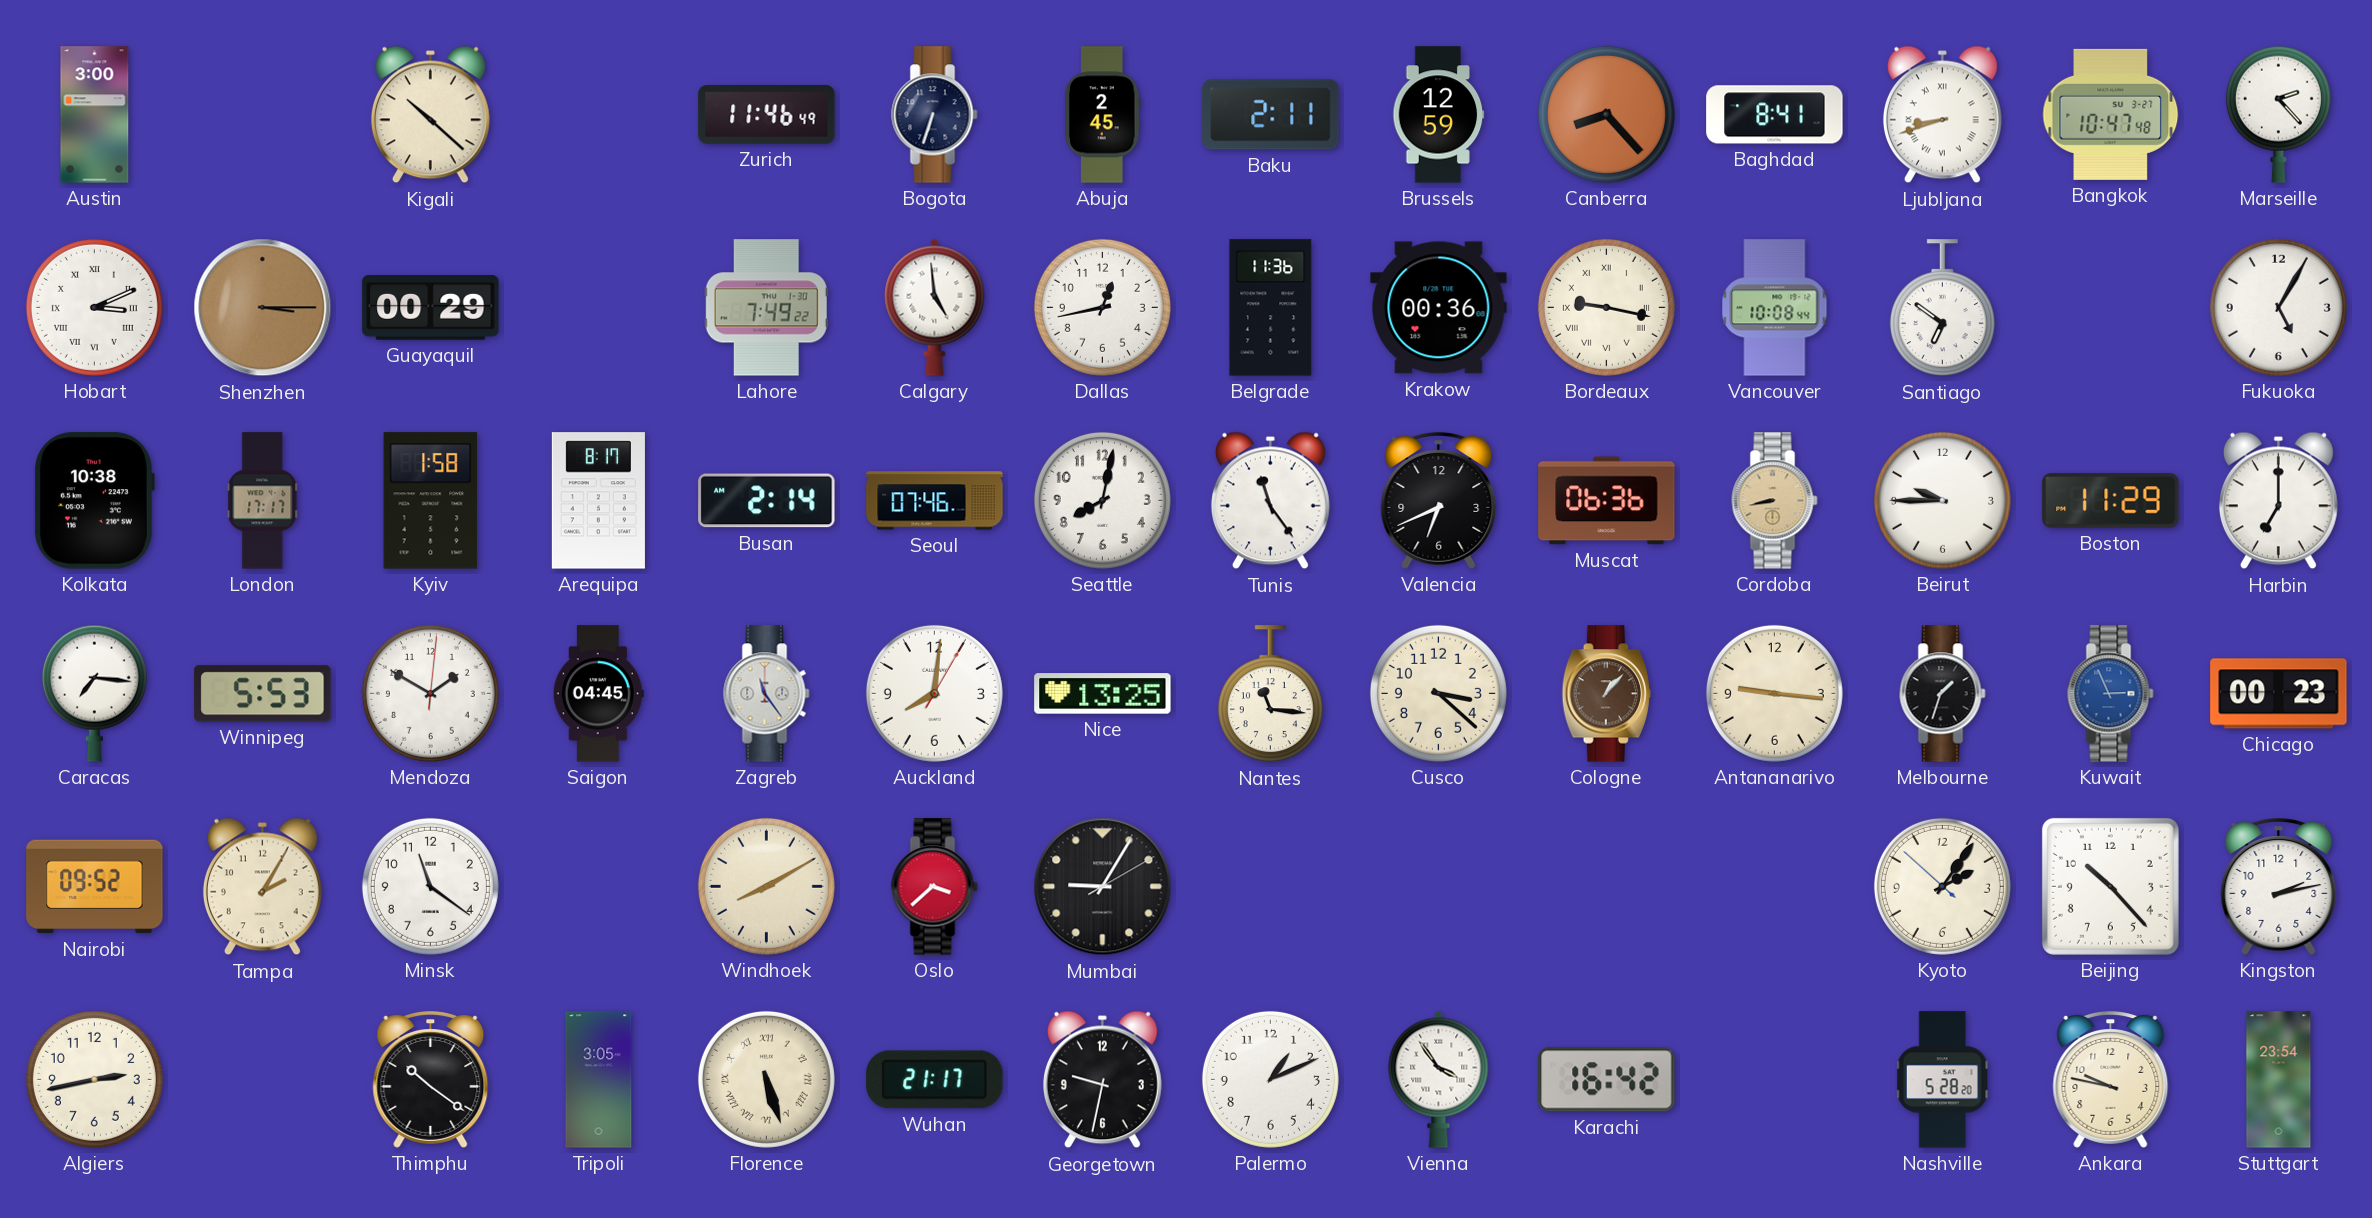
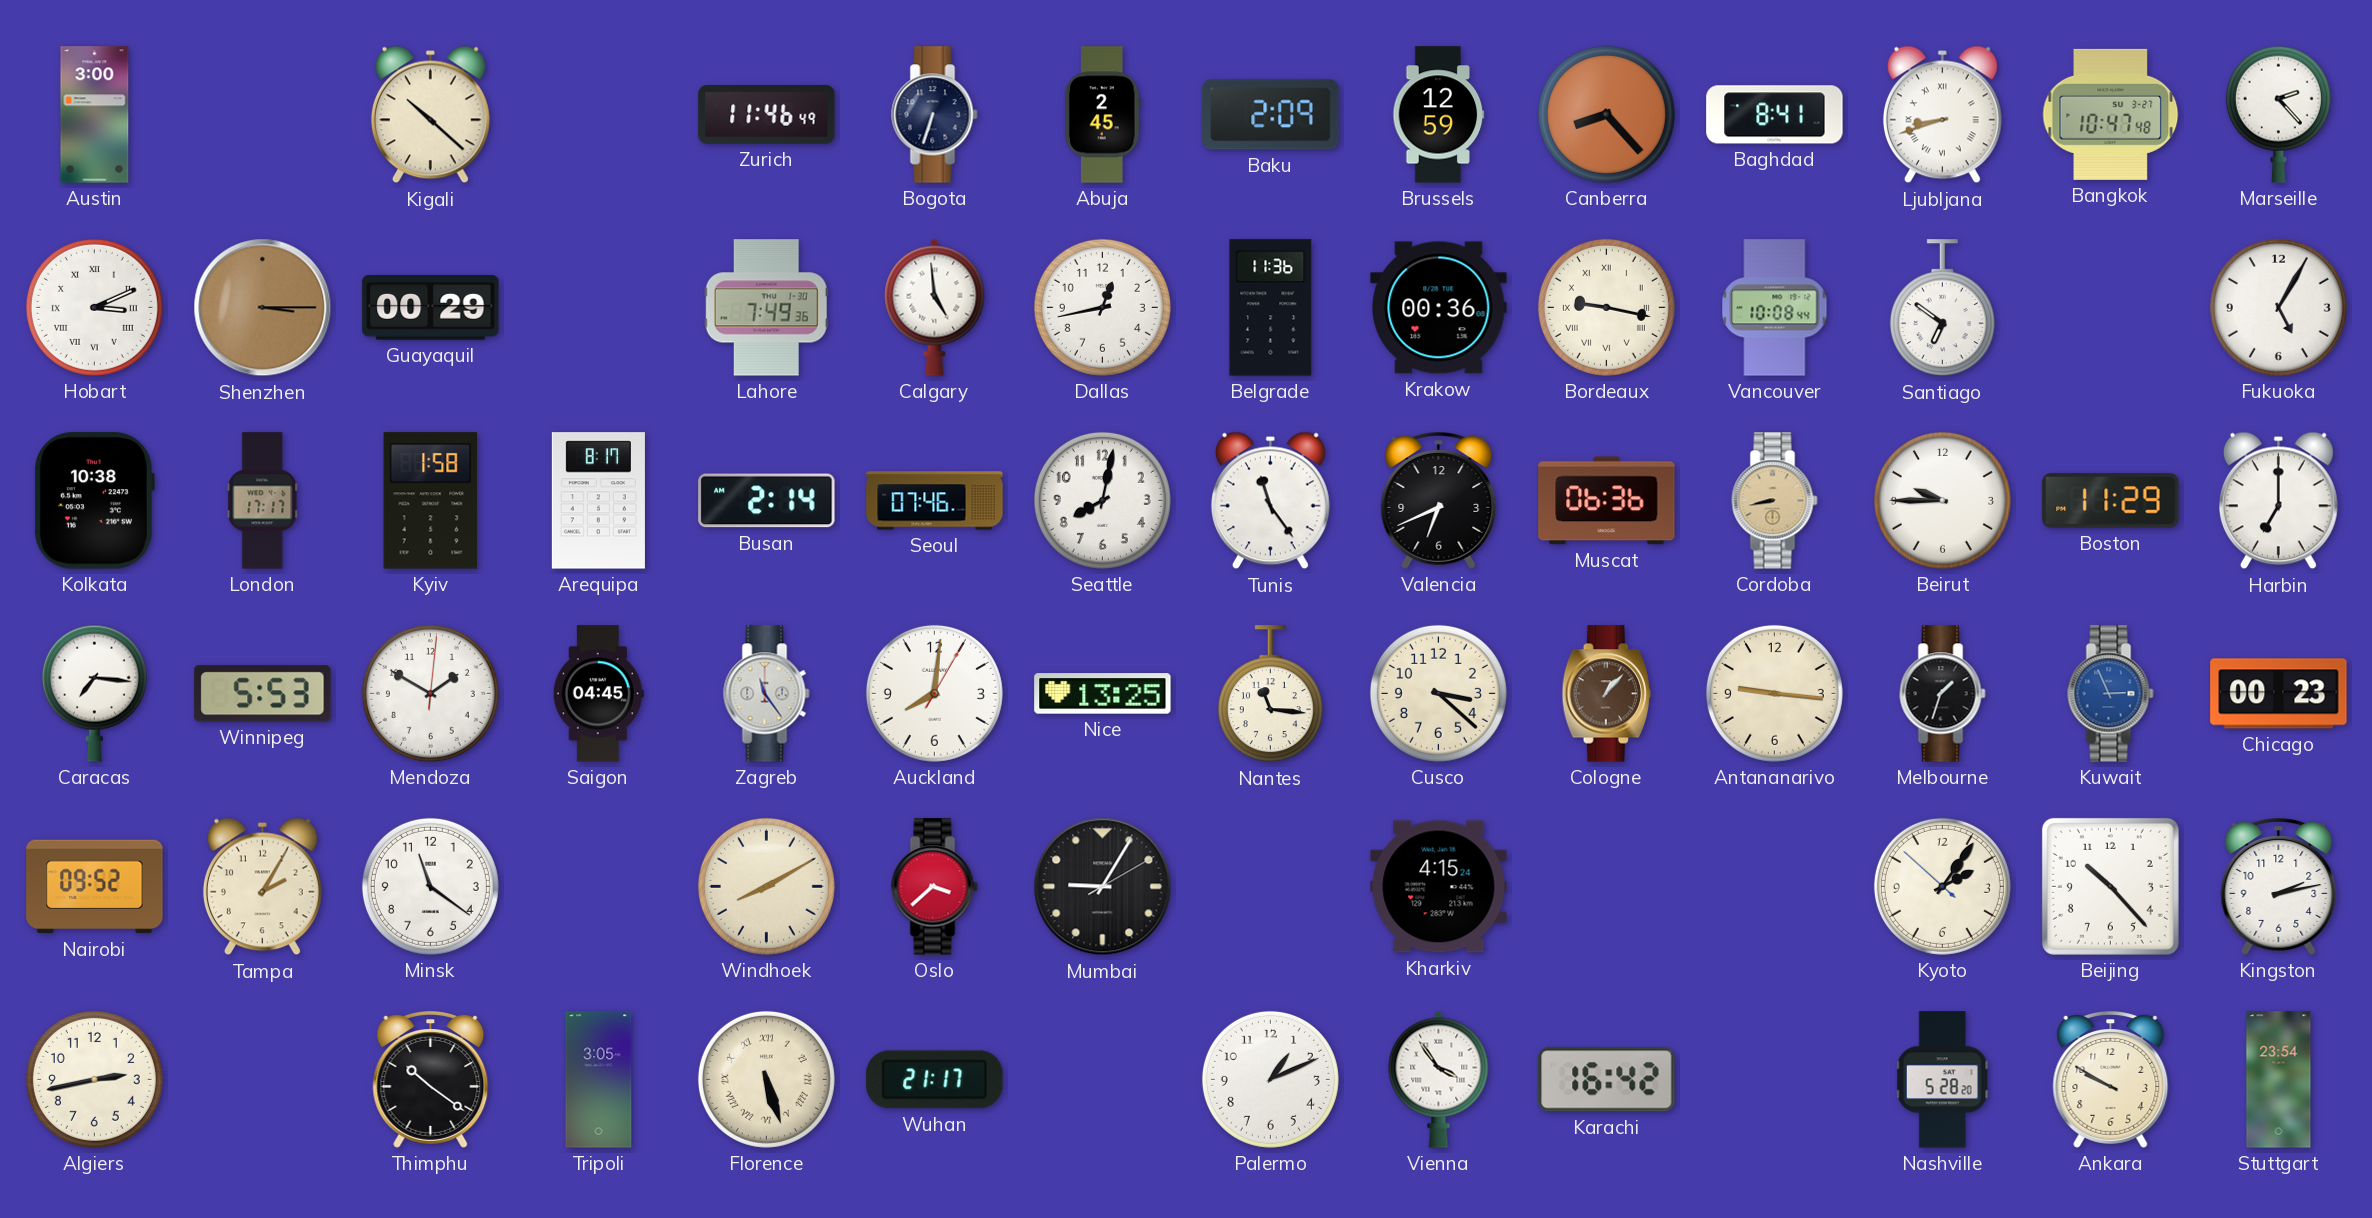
Baku: 2:11 -> 2:09
Lahore: 7:49:22 -> 7:49:36
Kharkiv: none -> 4:15
Georgetown: 9:32 -> none
Ankara: 9:47 -> 9:50
